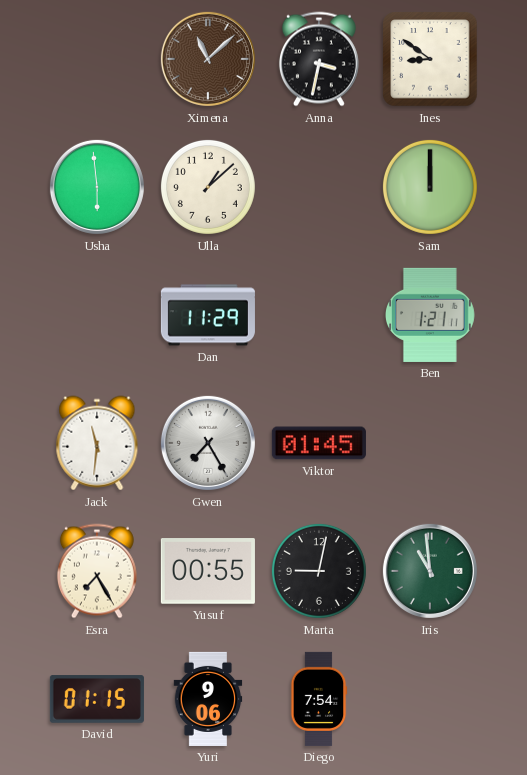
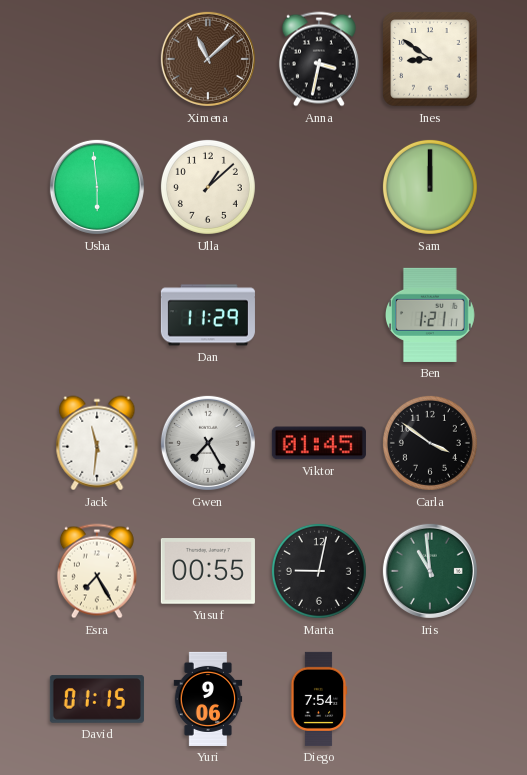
Carla: none -> 3:51
